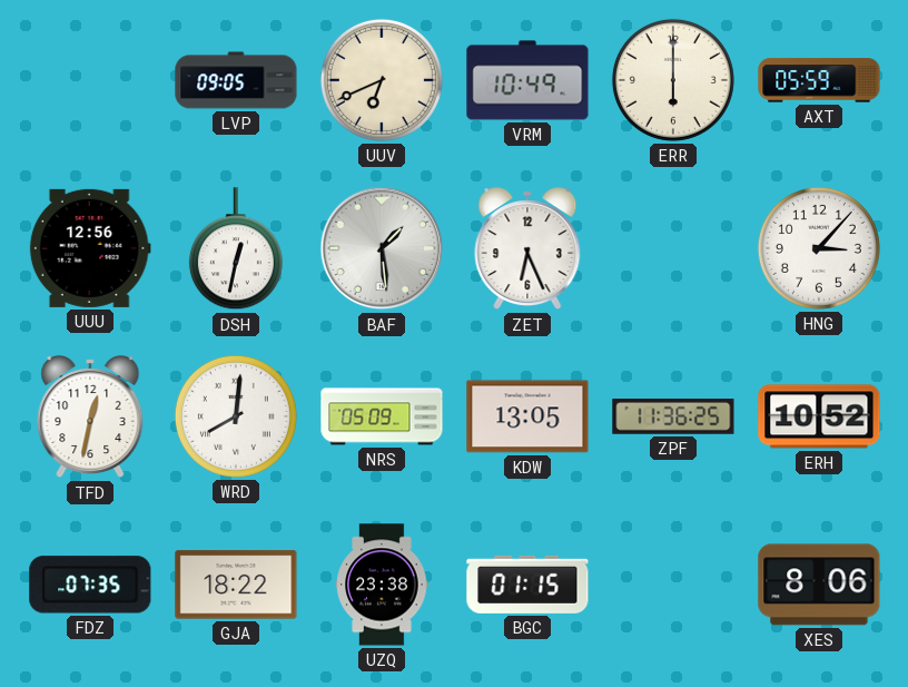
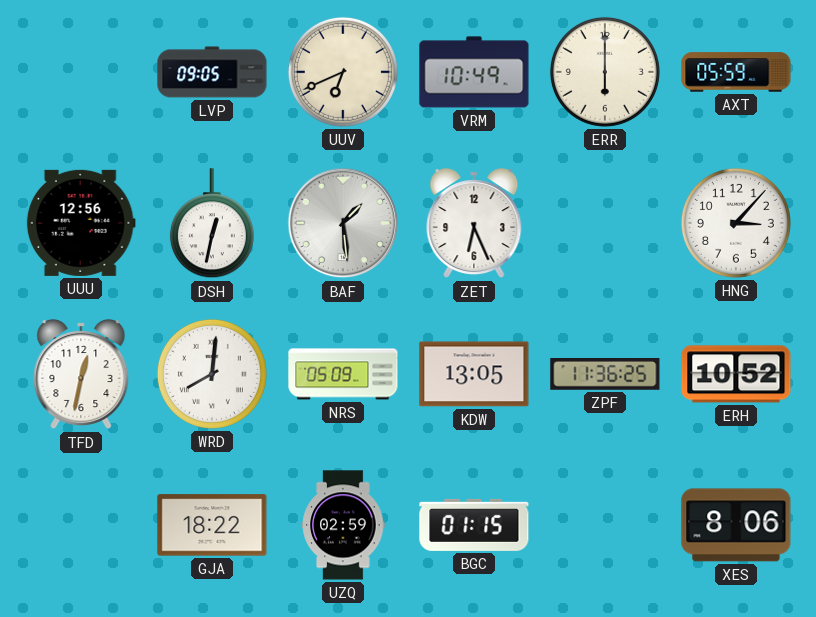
FDZ: 07:35 -> none
UZQ: 23:38 -> 02:59
